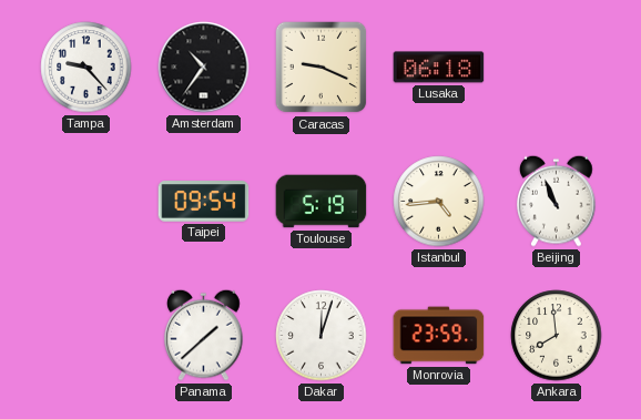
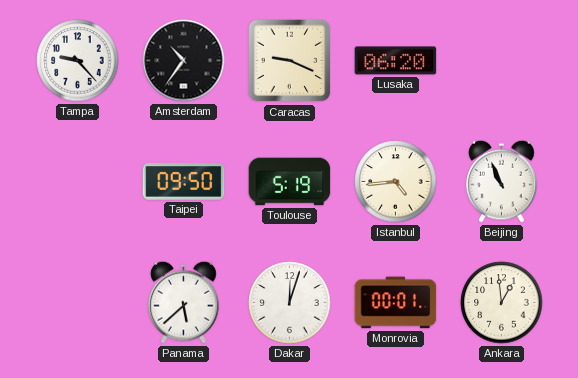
Lusaka: 06:18 -> 06:20
Taipei: 09:54 -> 09:50
Panama: 1:38 -> 5:38
Monrovia: 23:59 -> 00:01
Ankara: 7:59 -> 12:59
